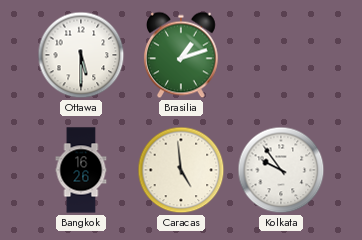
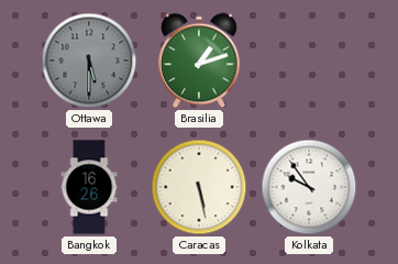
Ottawa dial: white -> grey
Caracas: 4:59 -> 5:28
